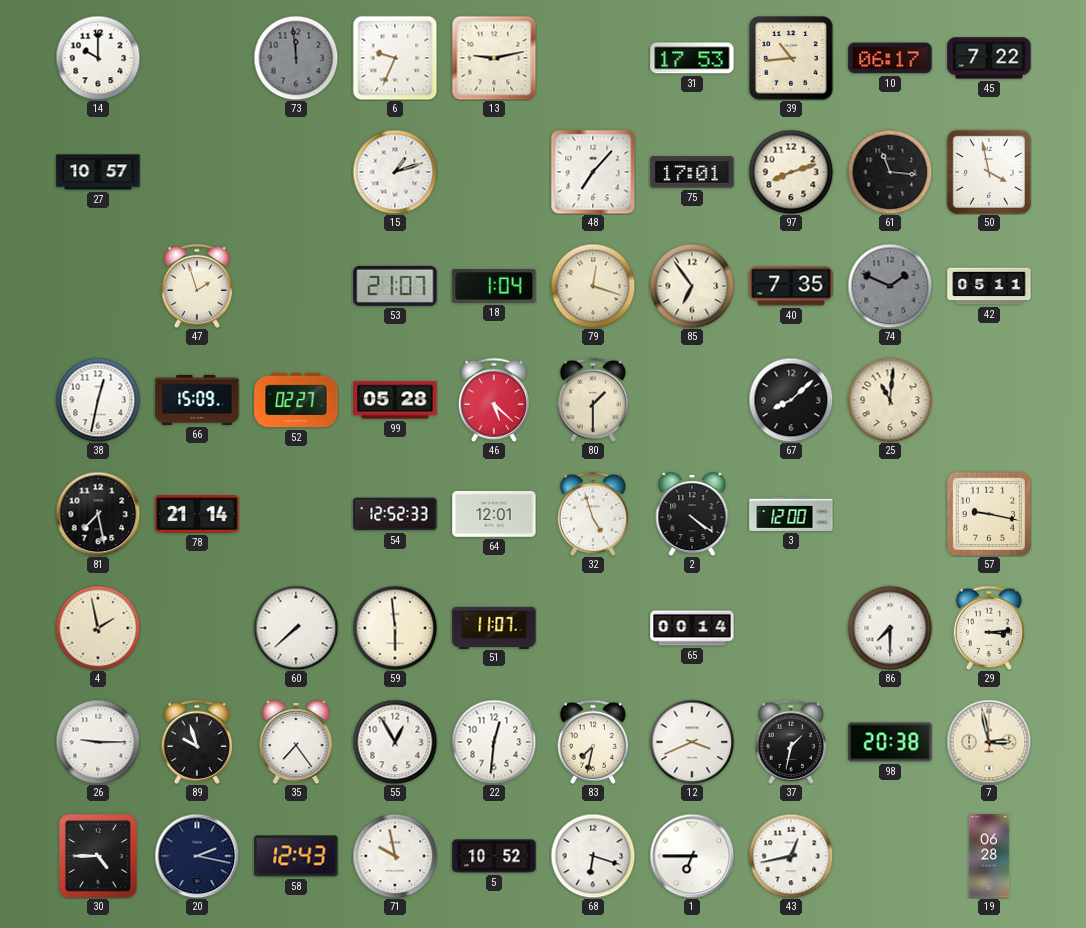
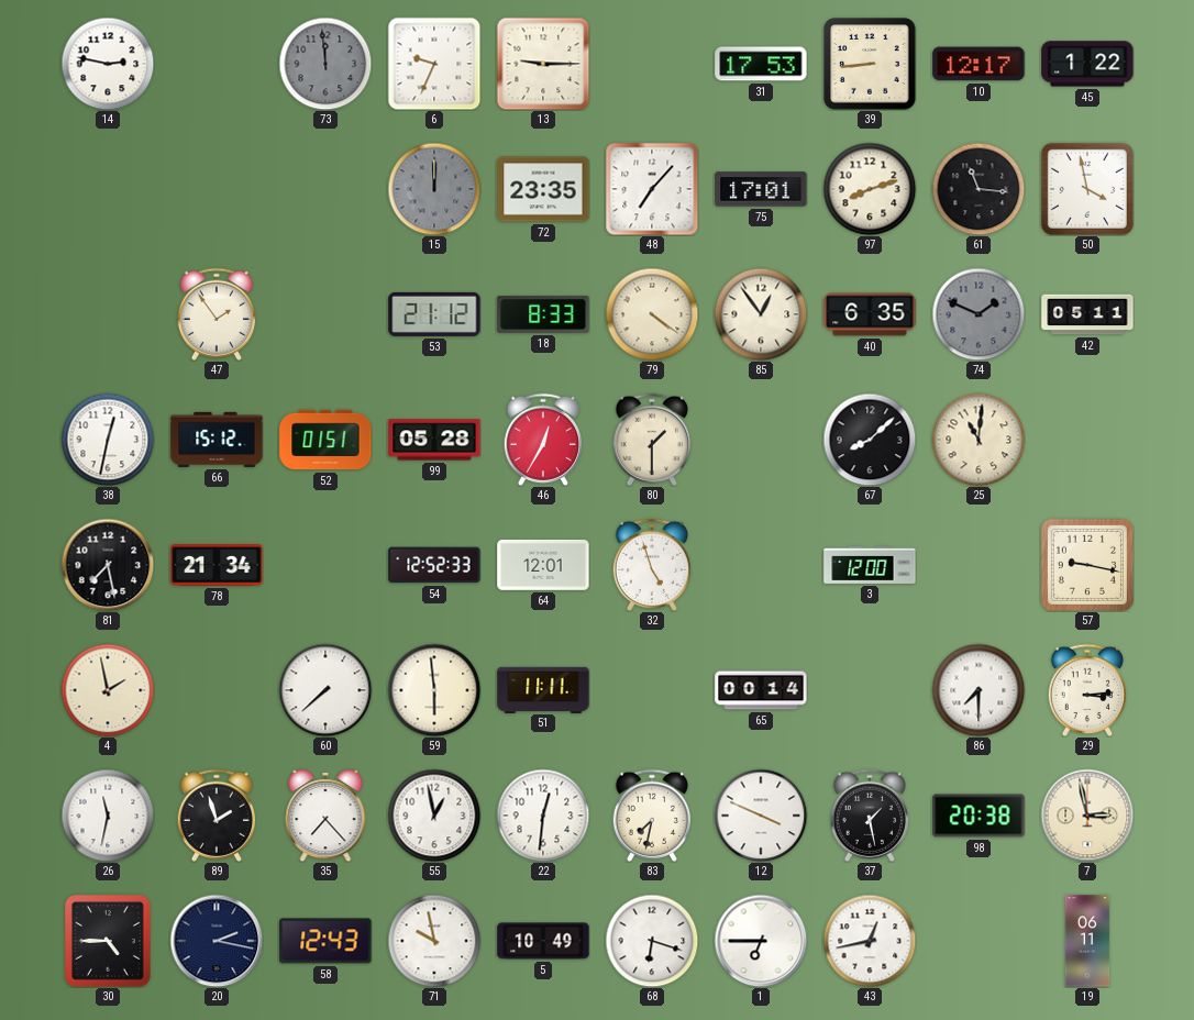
14: 10:00 -> 2:47
13: 9:13 -> 9:15
39: 10:44 -> 8:44
10: 06:17 -> 12:17
45: 7:22 -> 1:22
27: 10:57 -> none
15: 1:12 -> 12:00
15 dial: white -> grey
72: none -> 23:35
47: 1:57 -> 1:54
53: 21:07 -> 21:12
18: 1:04 -> 8:33
79: 12:18 -> 4:21
85: 6:54 -> 12:54
40: 7:35 -> 6:35
66: 15:09 -> 15:12
52: 02:27 -> 01:51
46: 5:22 -> 12:35
78: 21:14 -> 21:34
2: 4:21 -> none
51: 11:07 -> 11:11
26: 9:15 -> 11:32
89: 9:57 -> 1:57
35: 7:24 -> 7:23
55: 12:55 -> 12:58
12: 3:41 -> 3:49
37: 1:32 -> 1:28
5: 10:52 -> 10:49
19: 06:28 -> 06:11
